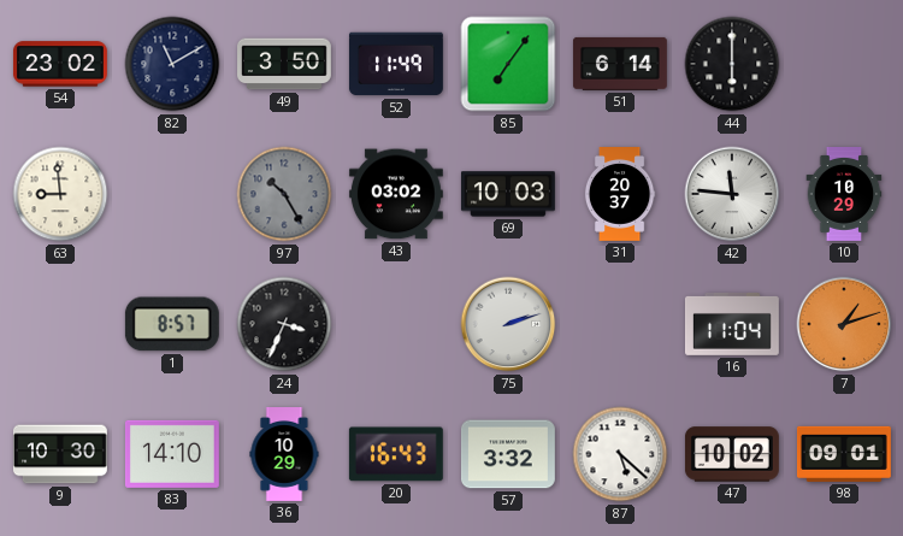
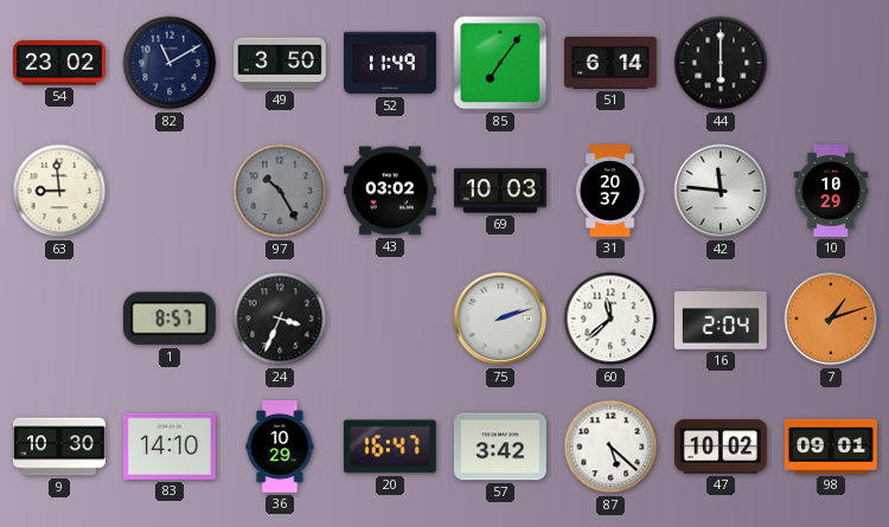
60: none -> 11:38
16: 11:04 -> 2:04
20: 16:43 -> 16:47
57: 3:32 -> 3:42
